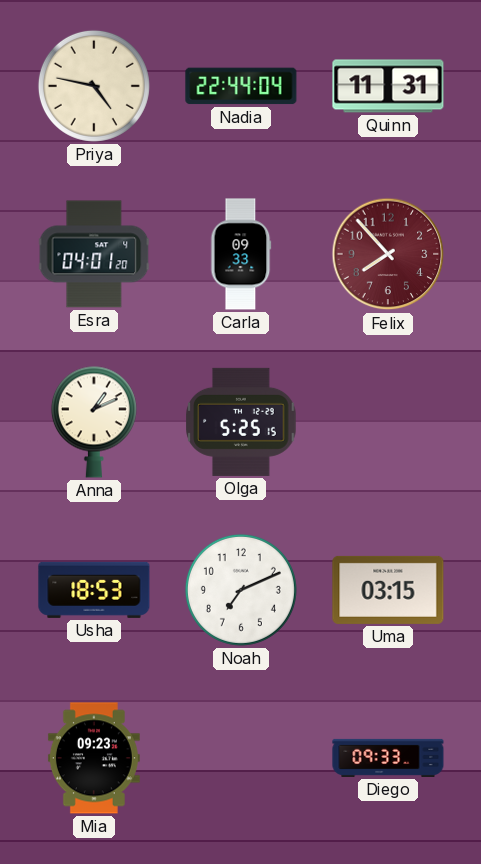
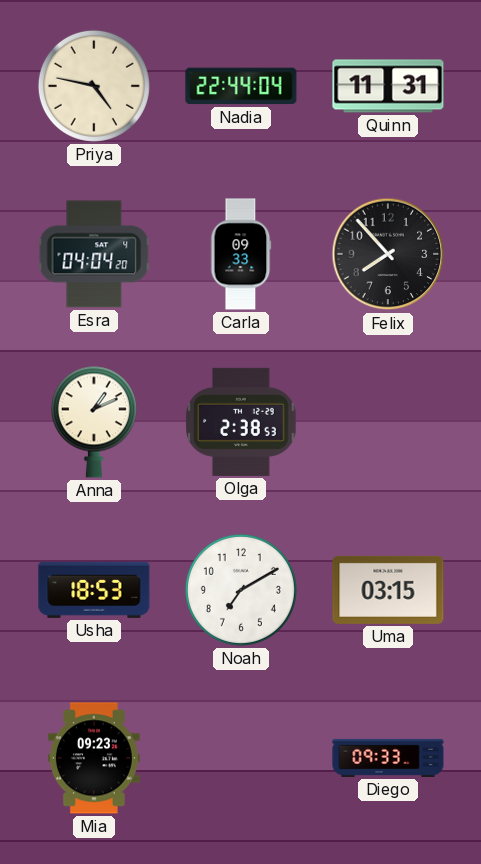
Esra: 04:01 -> 04:04
Felix dial: burgundy -> black
Olga: 5:25 -> 2:38
Noah: 7:11 -> 7:10
